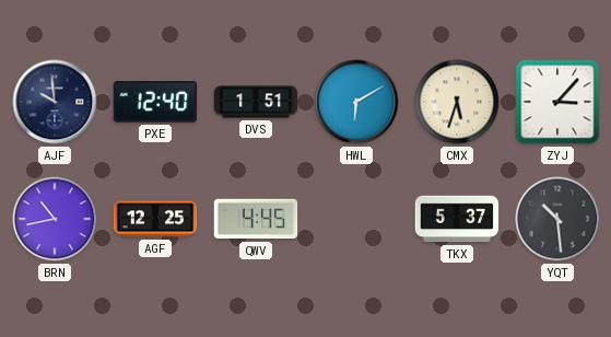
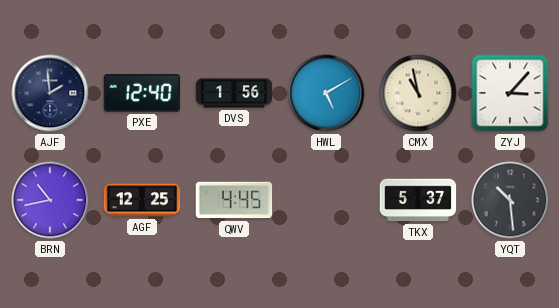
AJF: 9:59 -> 1:59
DVS: 1:51 -> 1:56
HWL: 6:10 -> 5:10
CMX: 5:33 -> 10:58
